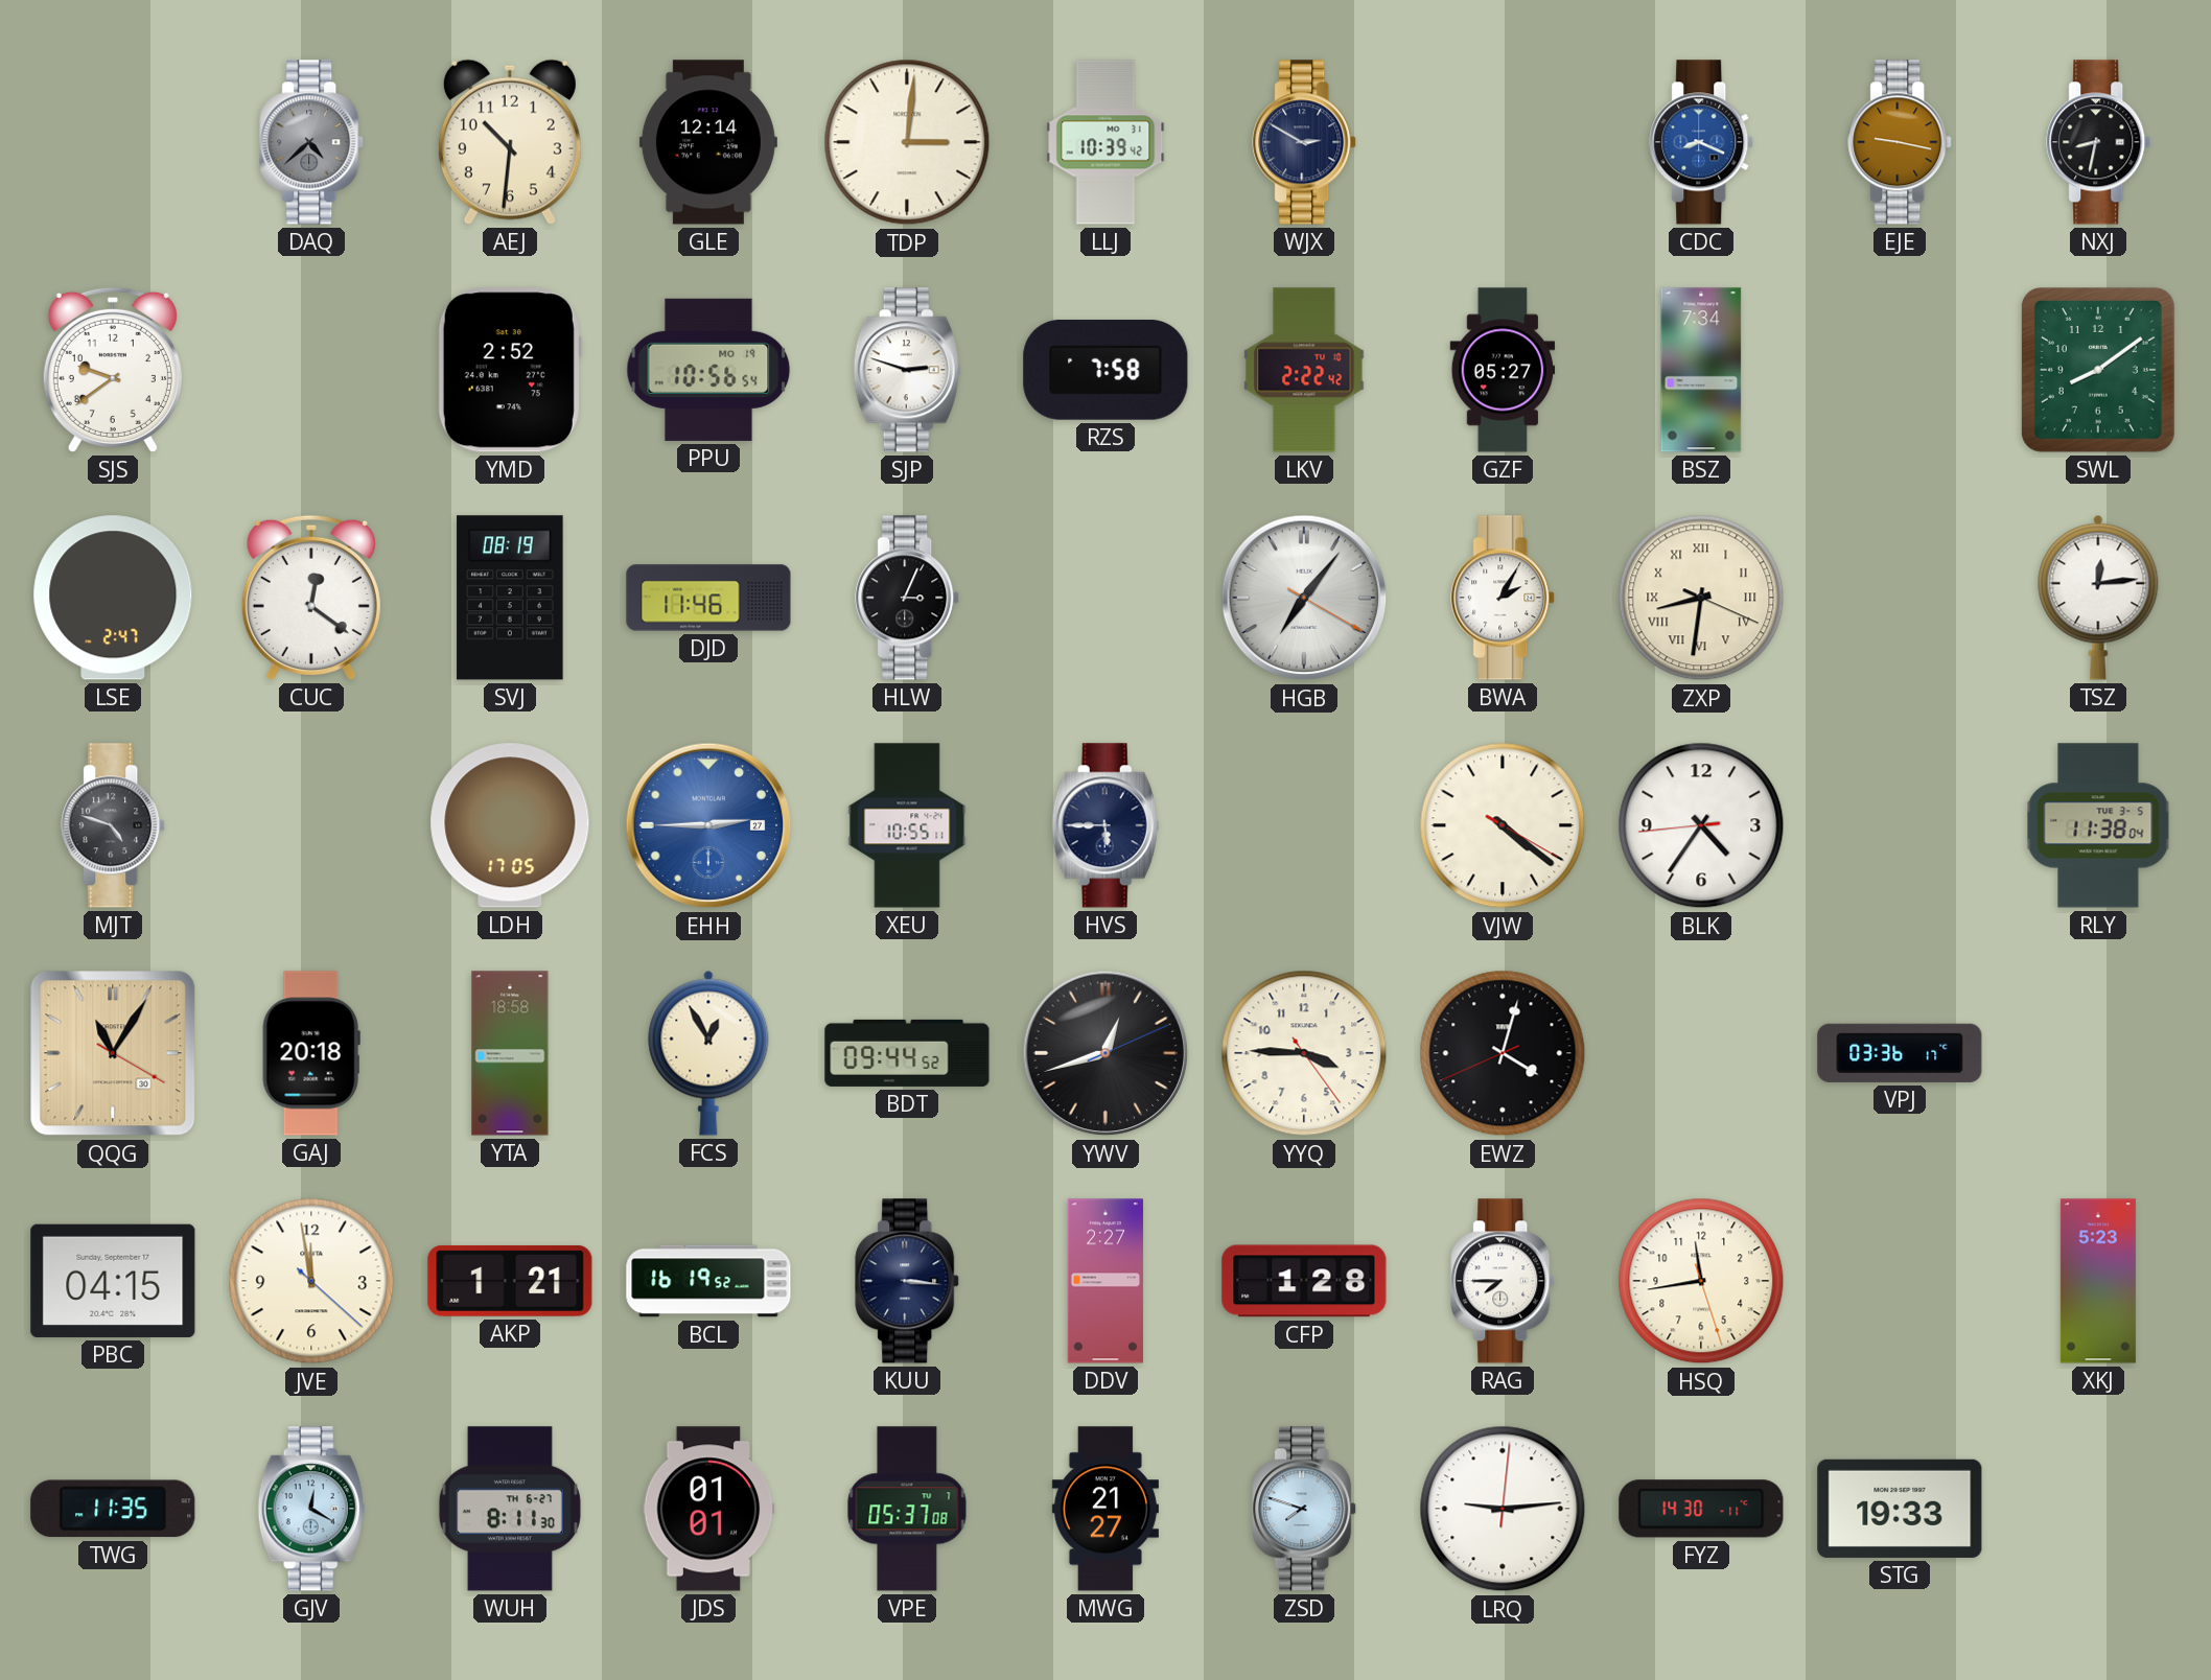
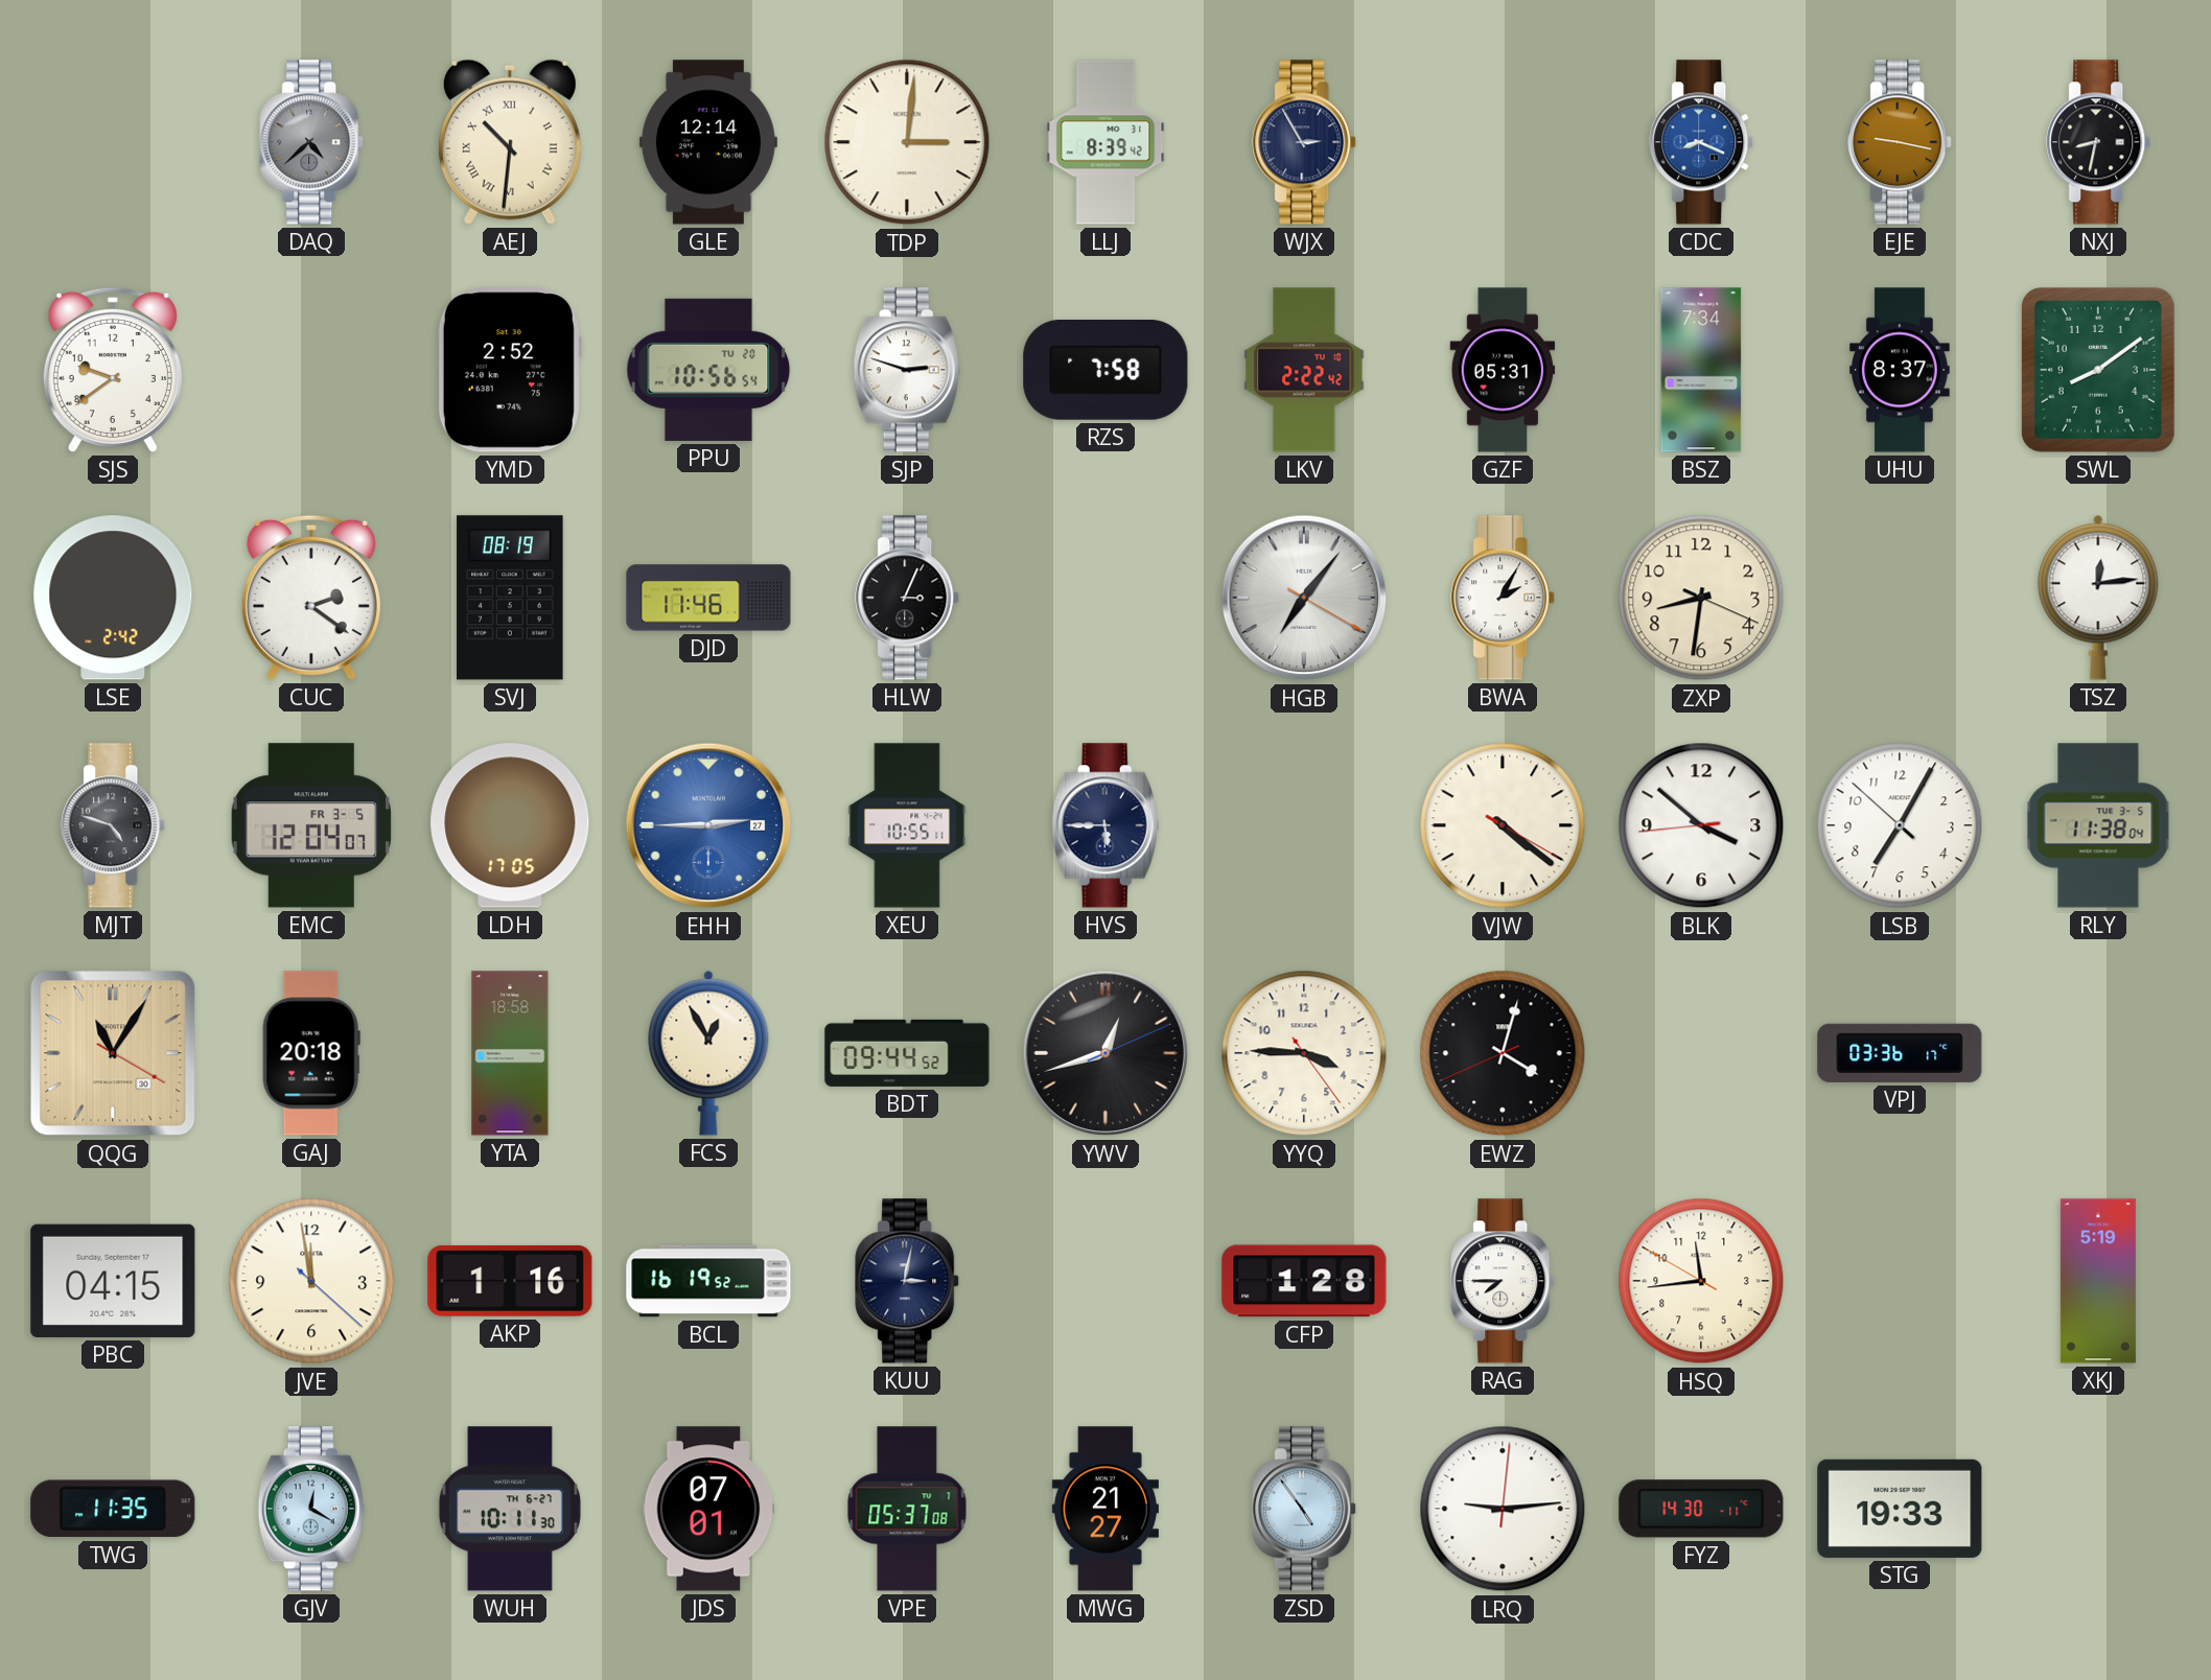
AEJ numerals: Arabic -> Roman
LLJ: 10:39 -> 8:39
WJX: 2:50 -> 2:55
PPU date: MO 19 -> TU 20
GZF: 05:27 -> 05:31
UHU: none -> 8:37
LSE: 2:47 -> 2:42
CUC: 12:21 -> 2:21
ZXP numerals: Roman -> Arabic
EMC: none -> 12:04
BLK: 4:35 -> 3:51
LSB: none -> 7:04
AKP: 1:21 -> 1:16
KUU: 3:16 -> 3:02
DDV: 2:27 -> none
HSQ: 11:43:27 -> 11:43:50
XKJ: 5:23 -> 5:19
WUH: 8:11 -> 10:11
JDS: 01:01 -> 07:01
ZSD: 7:48 -> 4:54
